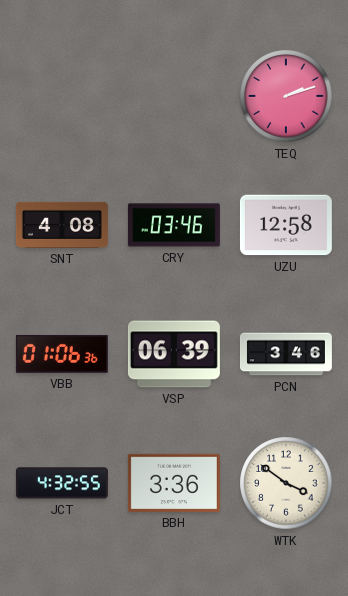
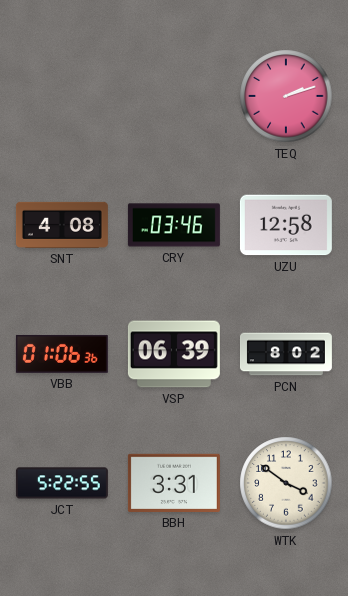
PCN: 3:46 -> 8:02
JCT: 4:32 -> 5:22
BBH: 3:36 -> 3:31
